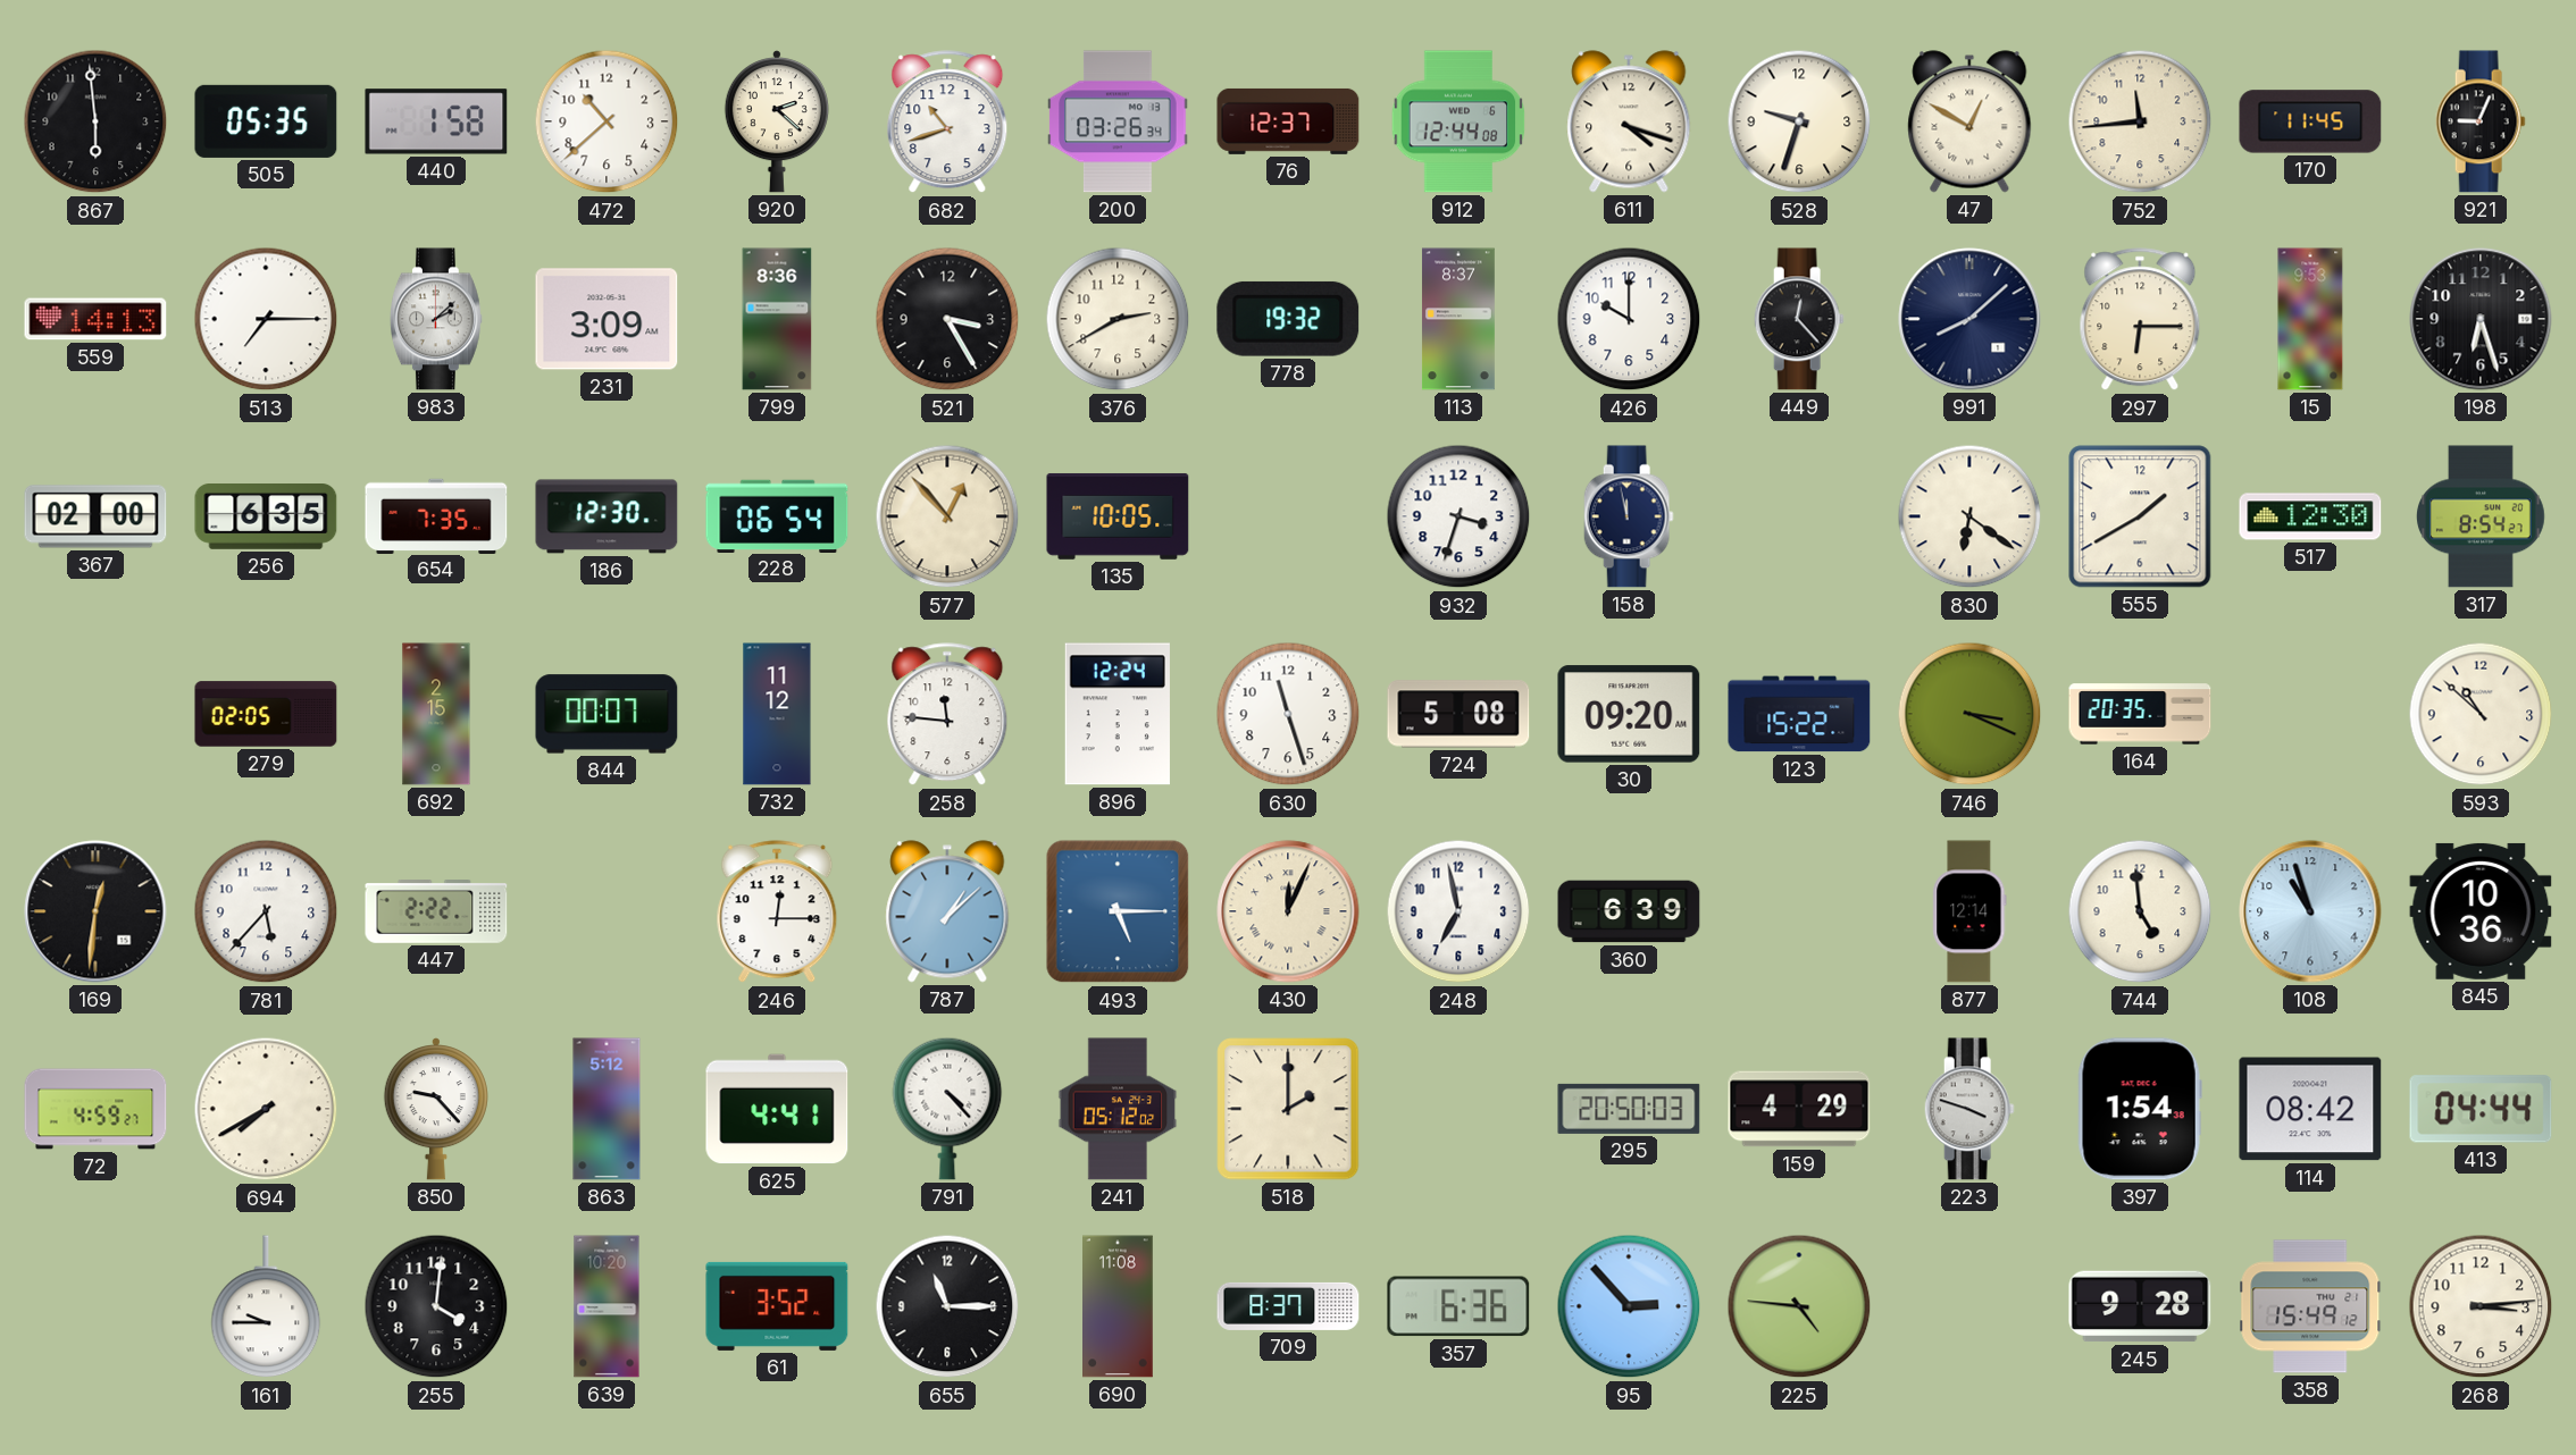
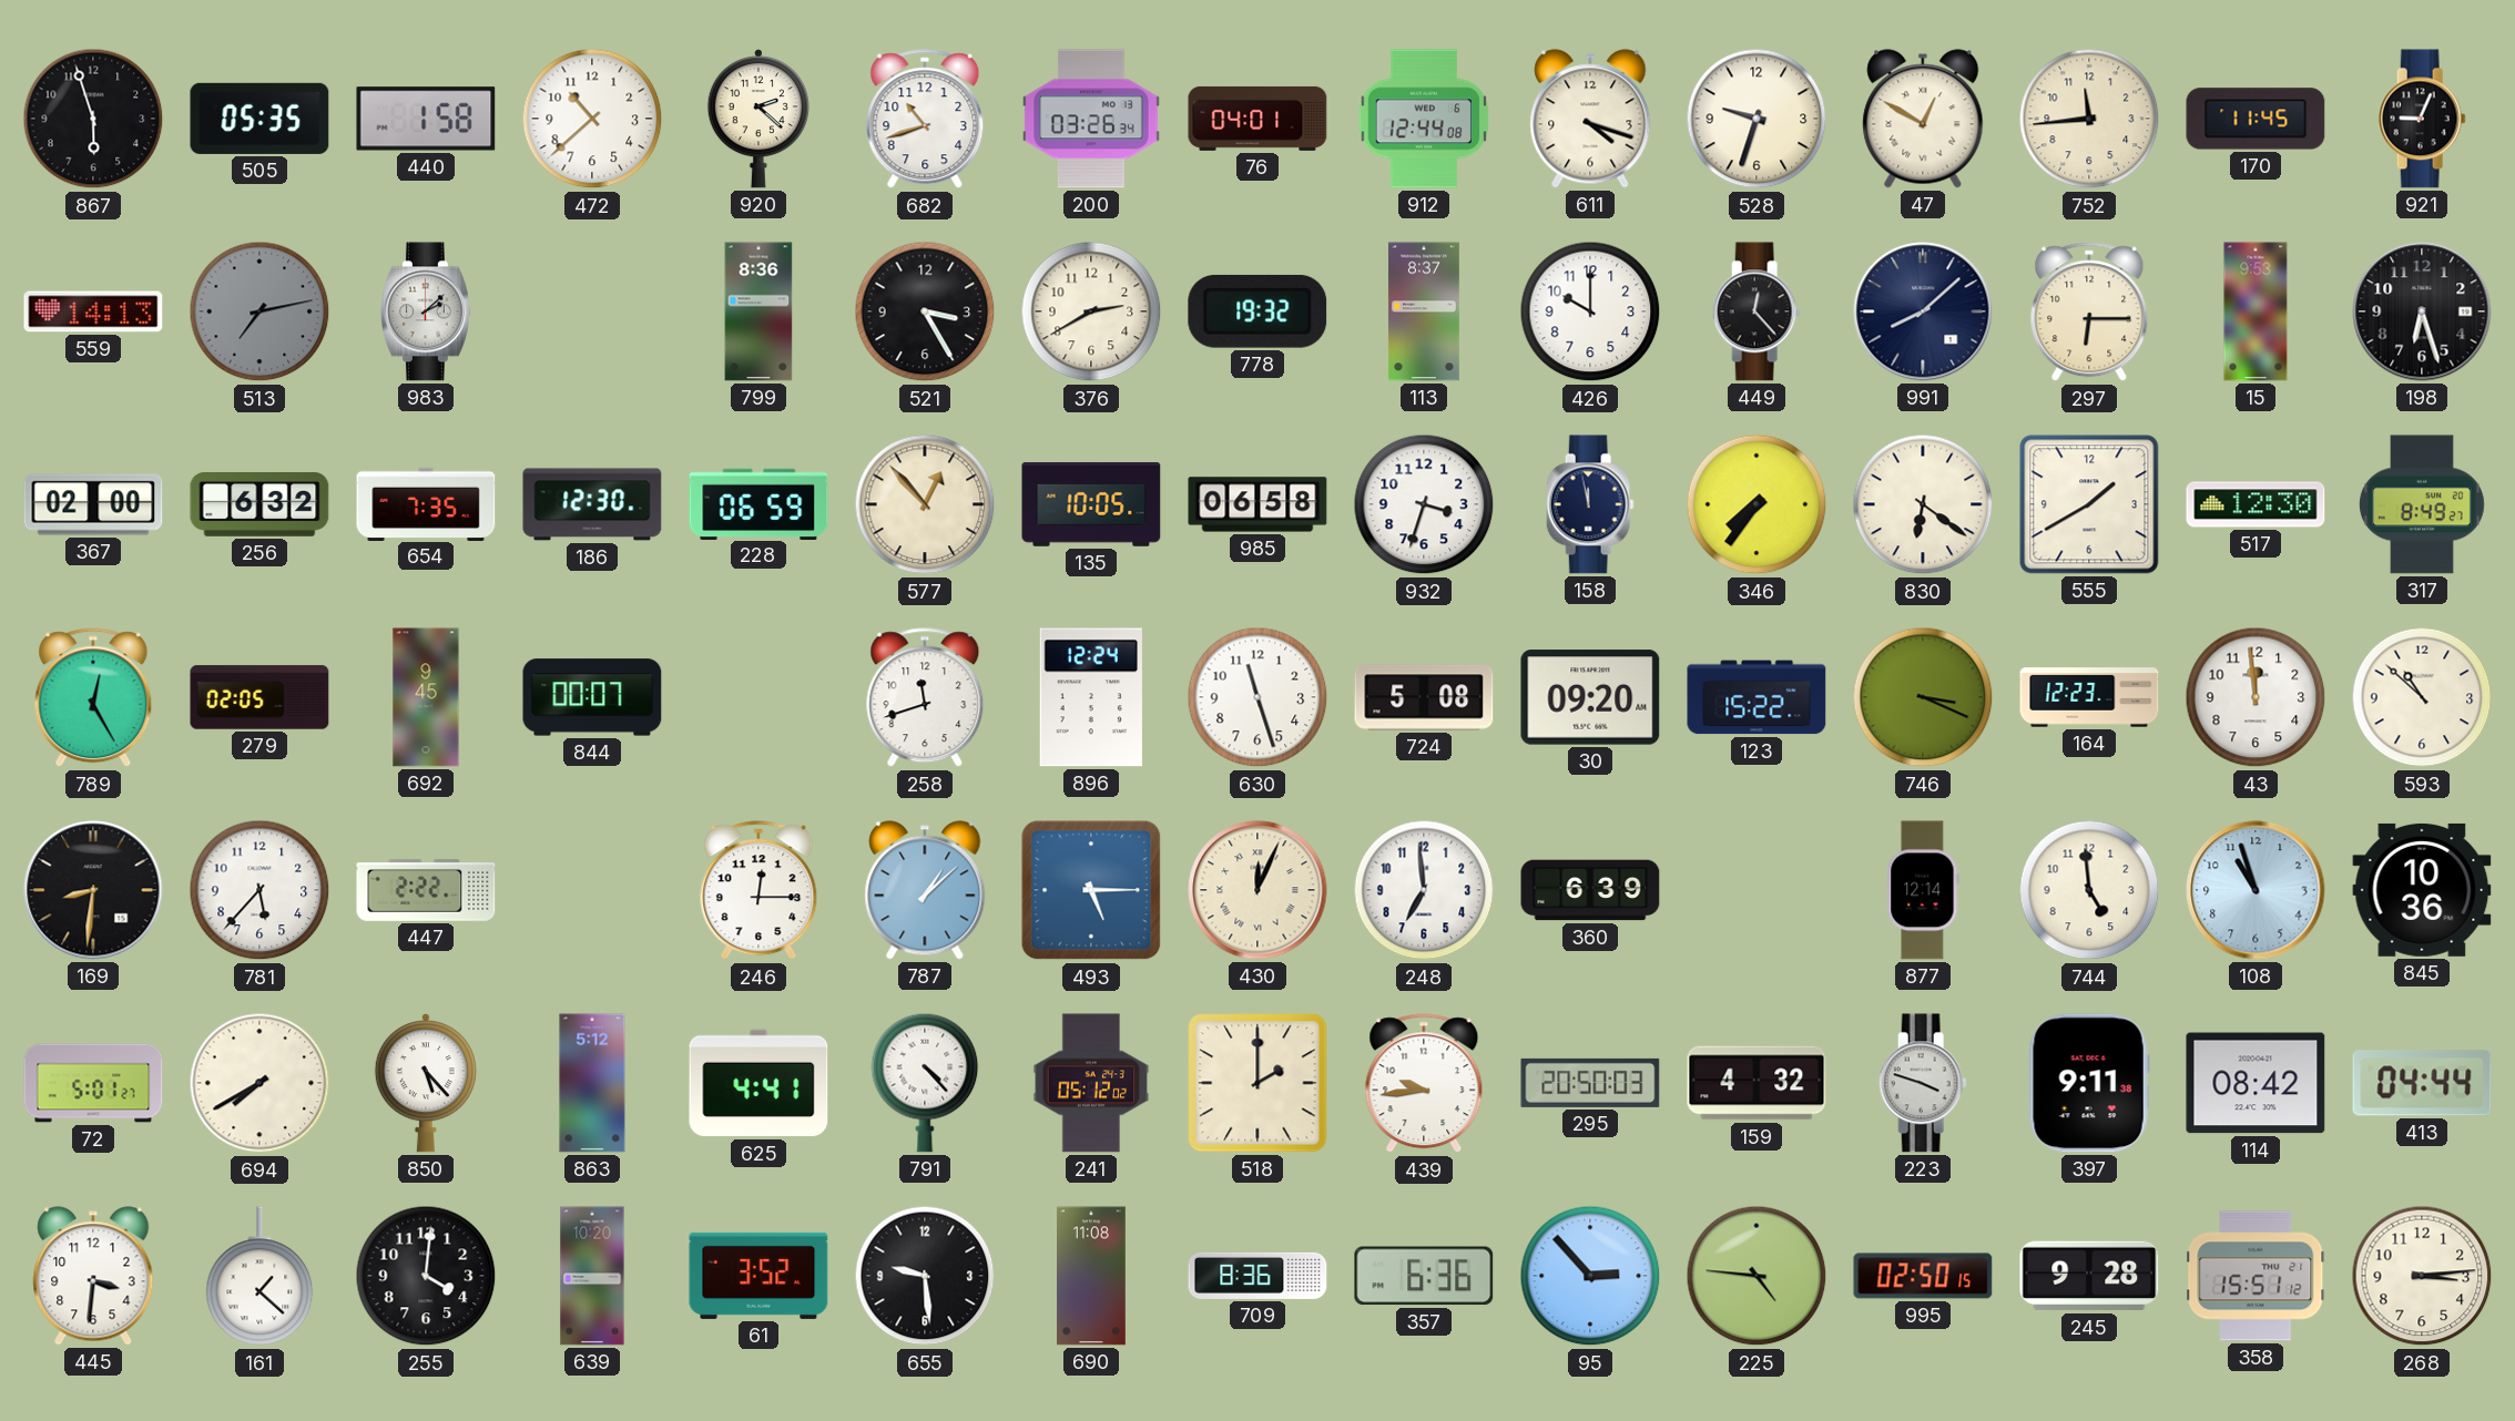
867: 5:59 -> 5:57
76: 12:37 -> 04:01
513: 7:15 -> 7:13
513 dial: white -> grey
231: 3:09 -> none
256: 6:35 -> 6:32
228: 06:54 -> 06:59
985: none -> 06:58
346: none -> 7:36
317: 8:54 -> 8:49
789: none -> 12:25
692: 2:15 -> 9:45
732: 11:12 -> none
258: 11:46 -> 11:42
164: 20:35 -> 12:23
43: none -> 11:59
169: 12:31 -> 8:31
248: 6:58 -> 6:59
72: 4:59 -> 5:01
850: 9:23 -> 5:23
439: none -> 9:44
159: 4:29 -> 4:32
397: 1:54 -> 9:11
445: none -> 3:31
161: 9:45 -> 1:22
655: 11:15 -> 9:29
709: 8:37 -> 8:36
995: none -> 02:50
358: 15:49 -> 15:51
